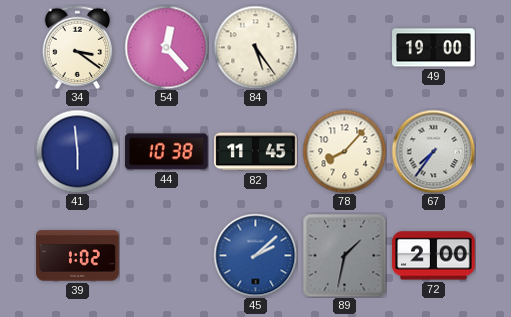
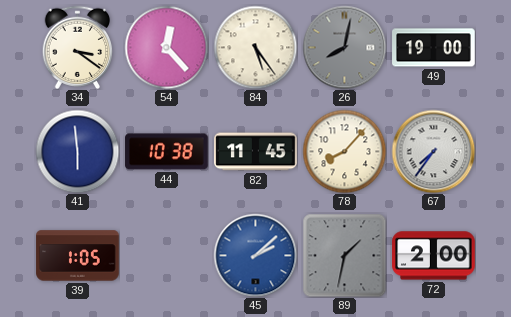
26: none -> 8:02
39: 1:02 -> 1:05
